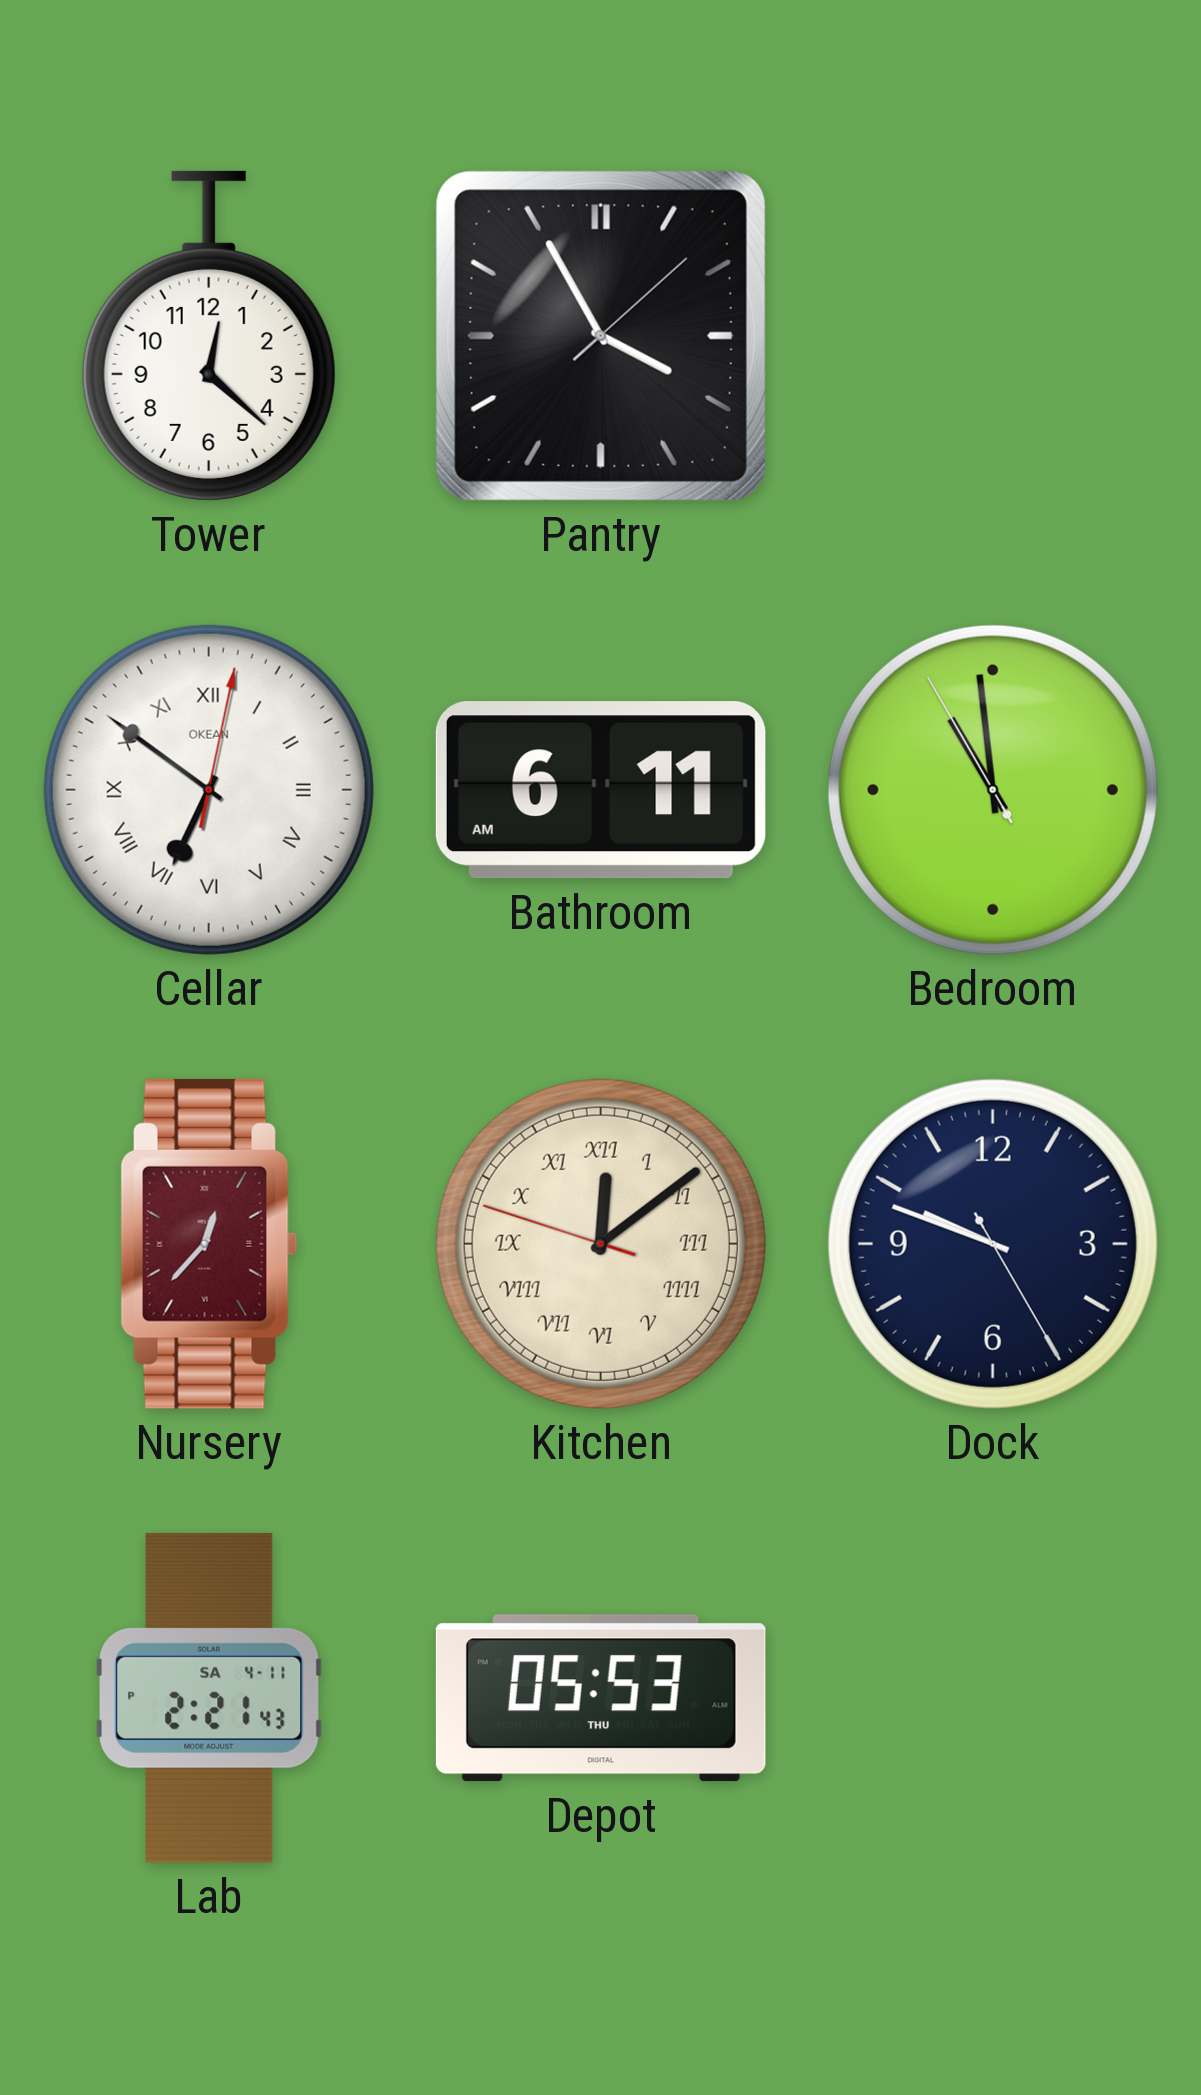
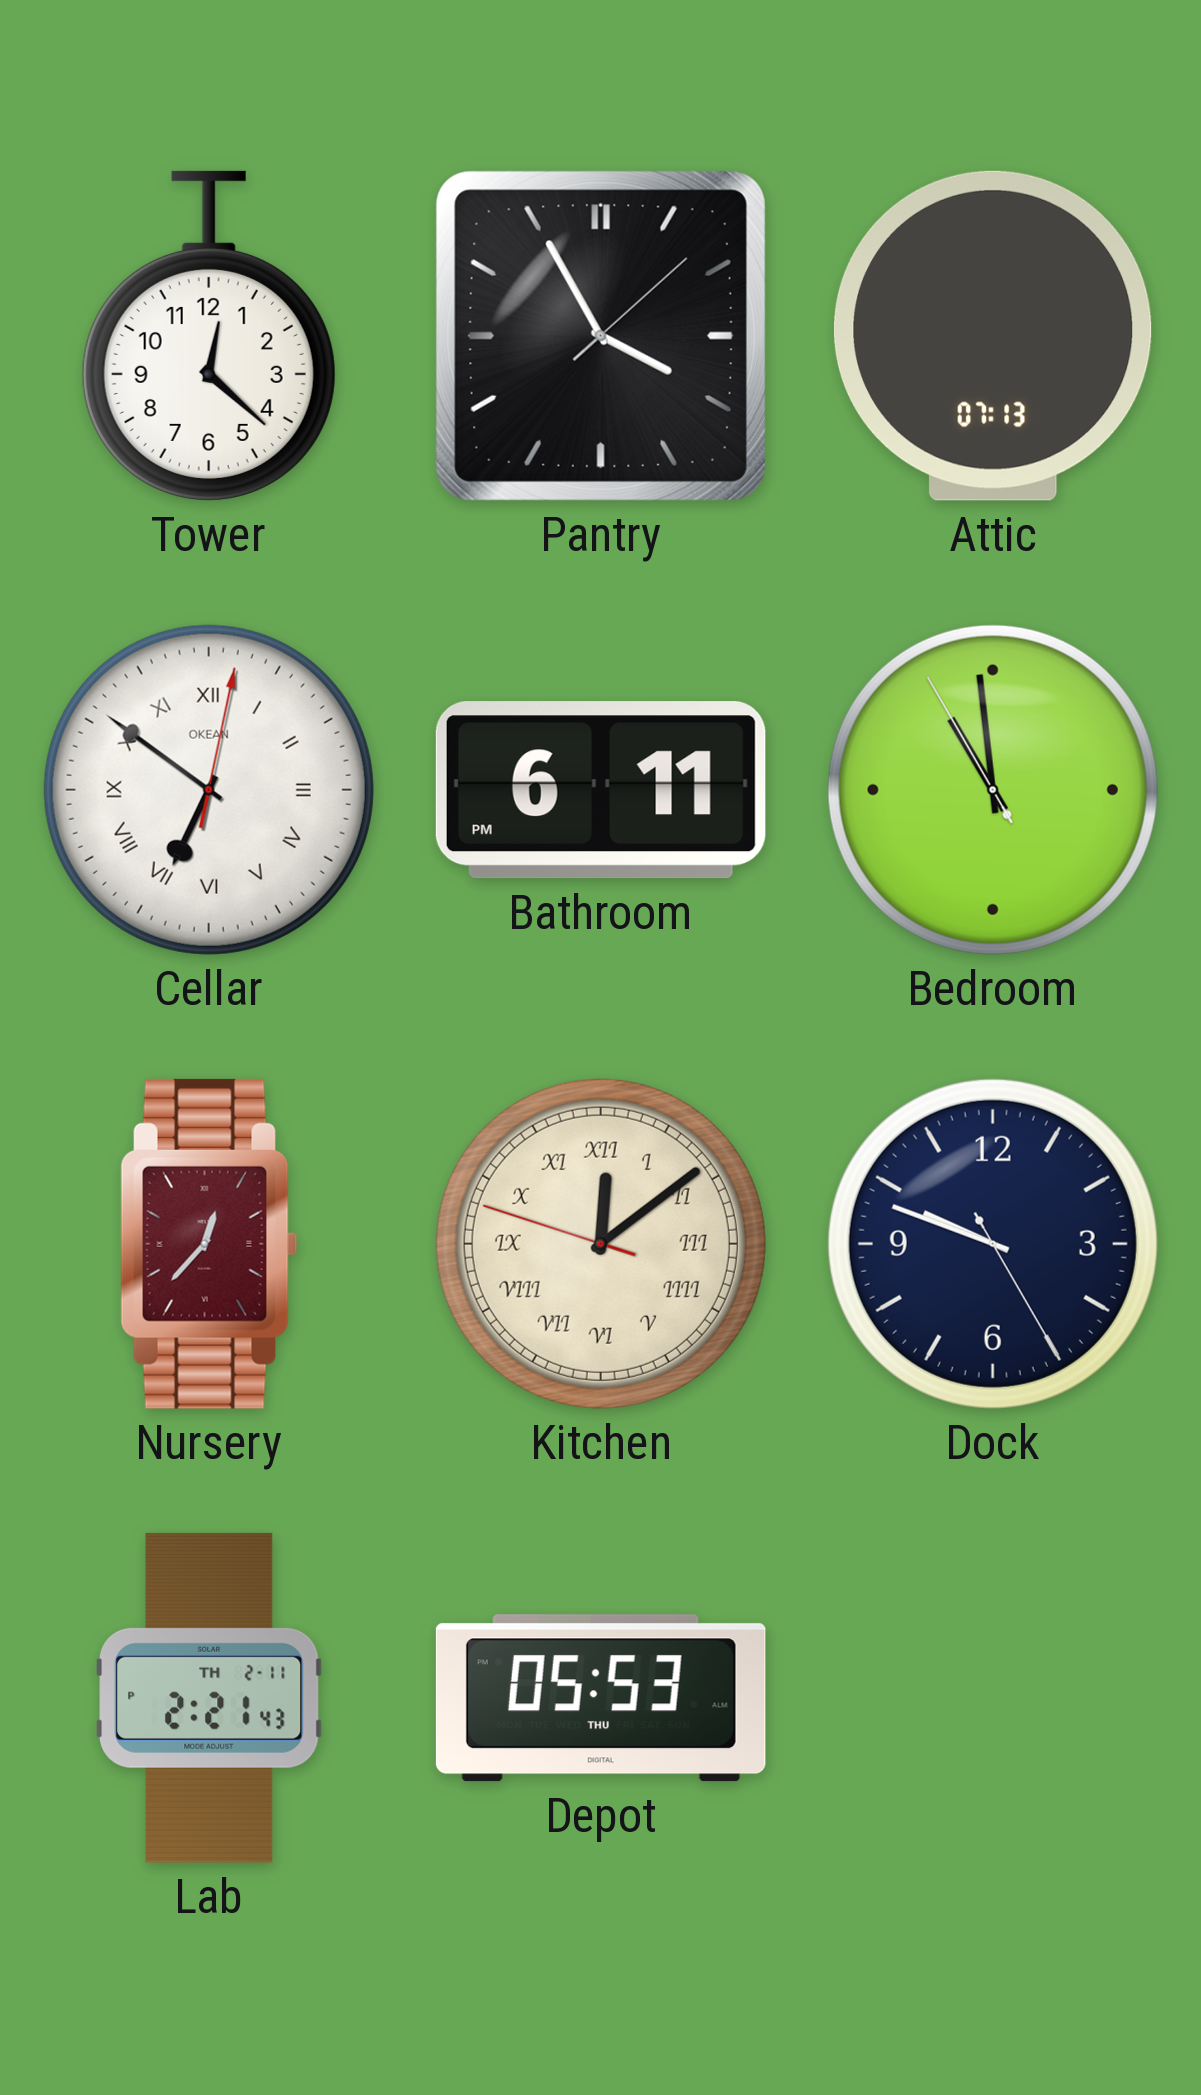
Attic: none -> 07:13
Bathroom: 6:11 AM -> 6:11 PM
Lab date: SA 4-11 -> TH 2-11
